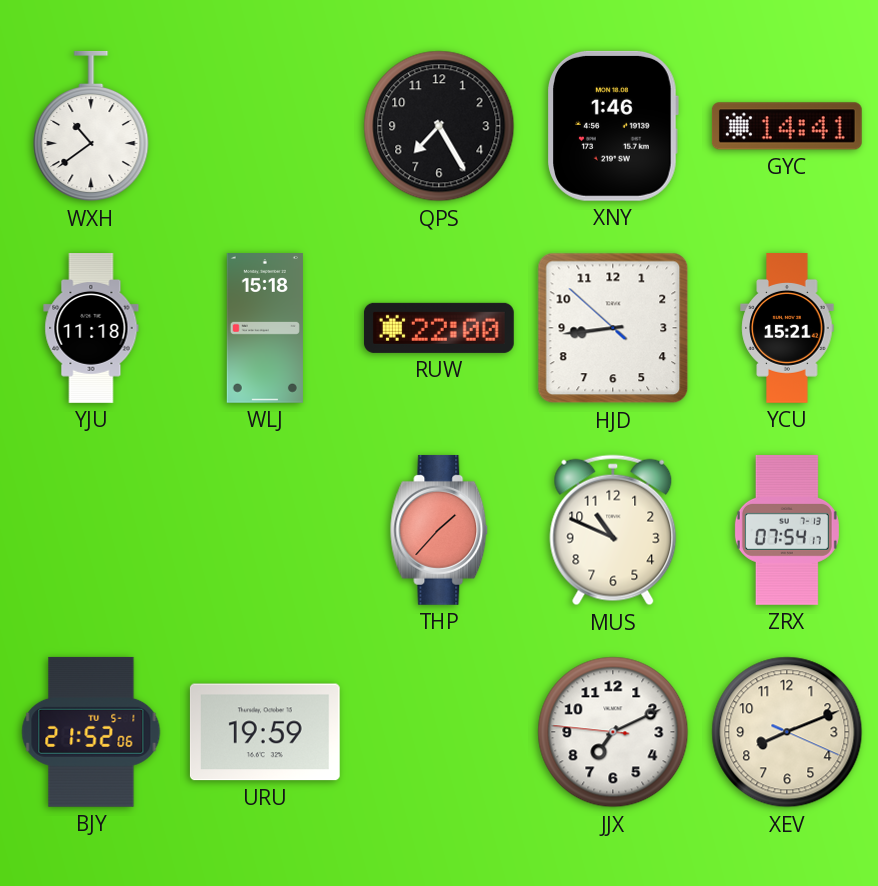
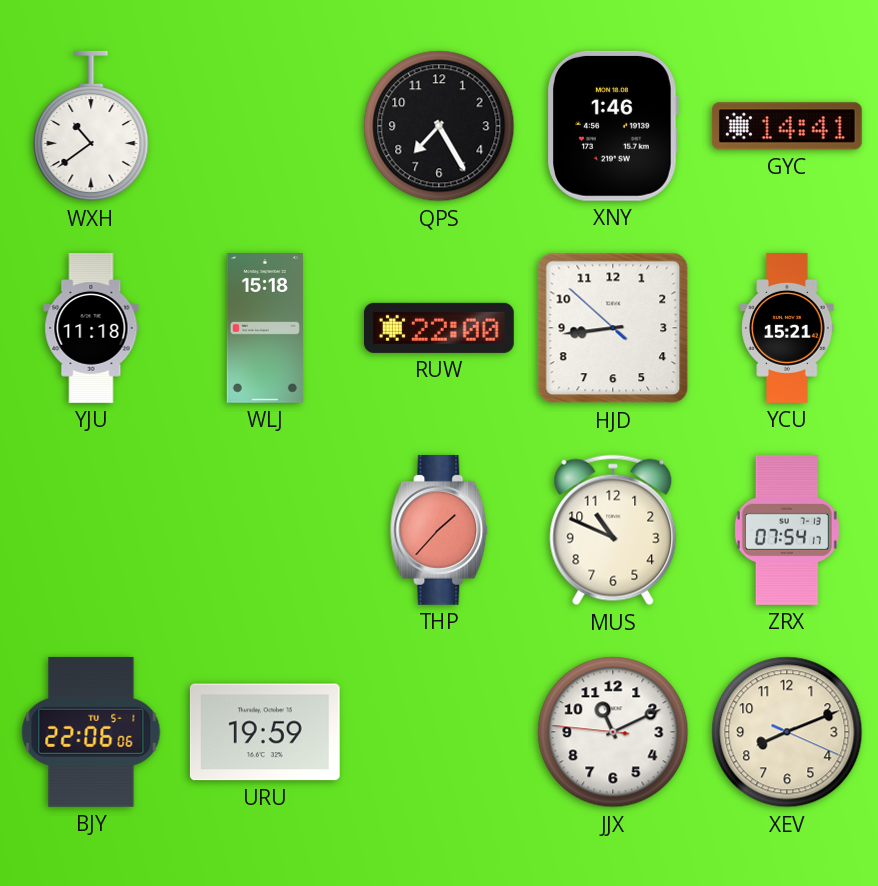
BJY: 21:52 -> 22:06
JJX: 7:10 -> 11:10
